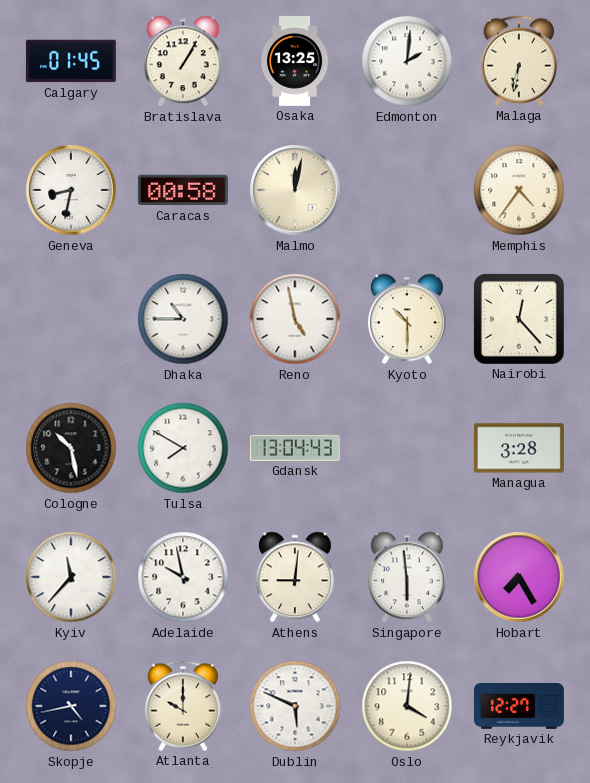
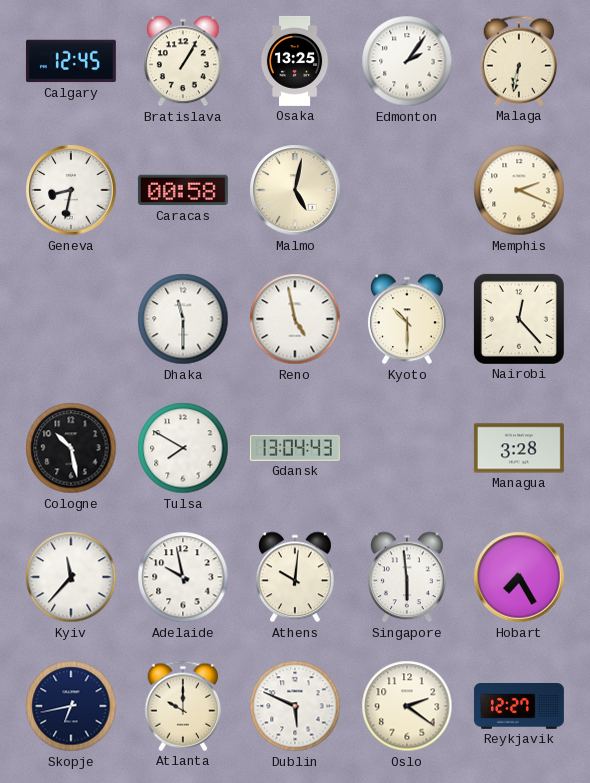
Calgary: 01:45 -> 12:45
Edmonton: 2:01 -> 2:06
Malmo: 12:02 -> 5:02
Memphis: 4:36 -> 2:19
Dhaka: 10:45 -> 11:30
Athens: 9:01 -> 10:01
Skopje: 4:43 -> 6:43
Oslo: 4:01 -> 2:21
